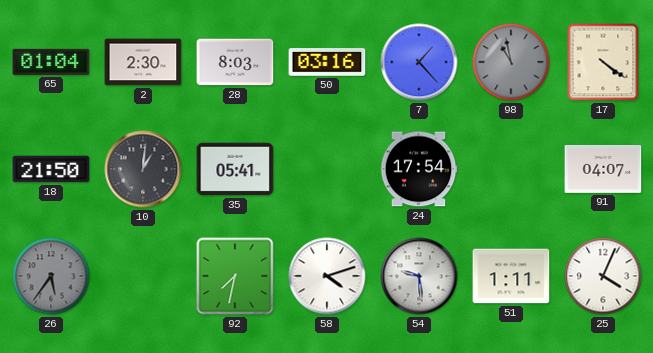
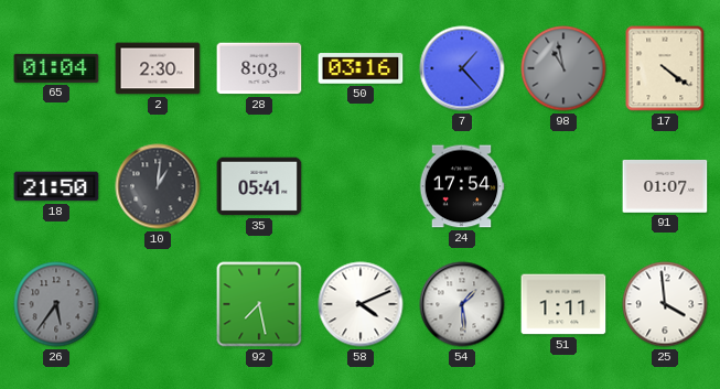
91: 04:07 -> 01:07
92: 7:32 -> 7:28
58: 4:12 -> 4:11
54: 9:29 -> 1:29
25: 4:04 -> 3:59
